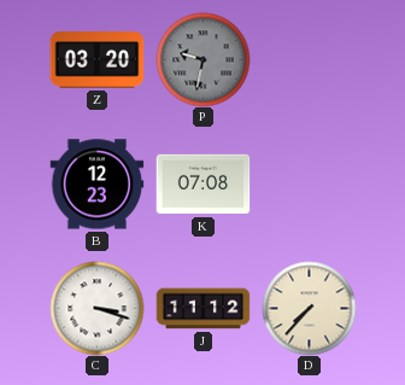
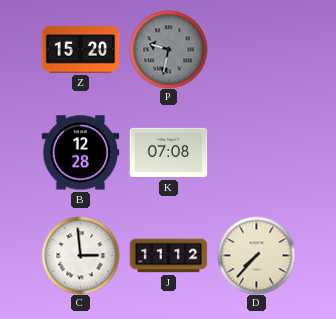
Z: 03:20 -> 15:20
B: 12:23 -> 12:28
C: 3:18 -> 2:59
